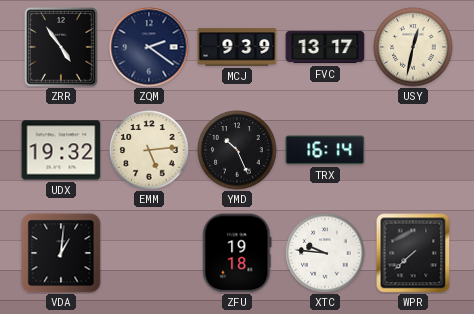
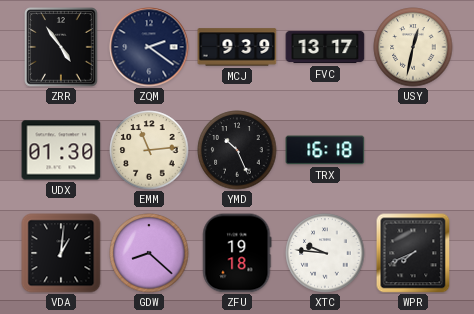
UDX: 19:32 -> 01:30
EMM: 5:14 -> 11:14
TRX: 16:14 -> 16:18
GDW: none -> 8:22
WPR: 7:38 -> 7:41
